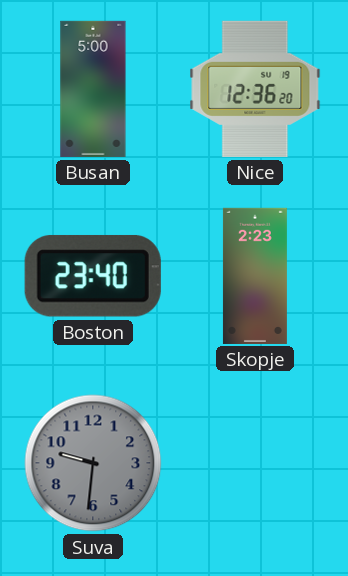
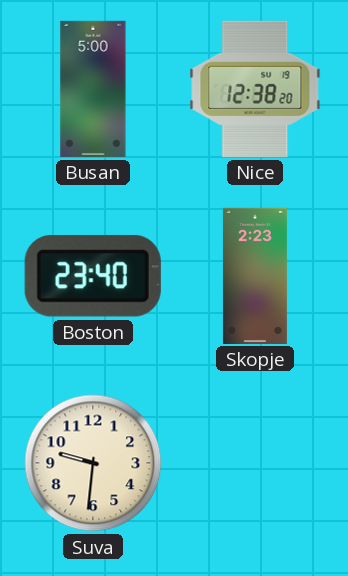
Nice: 12:36 -> 12:38
Suva dial: grey -> cream
